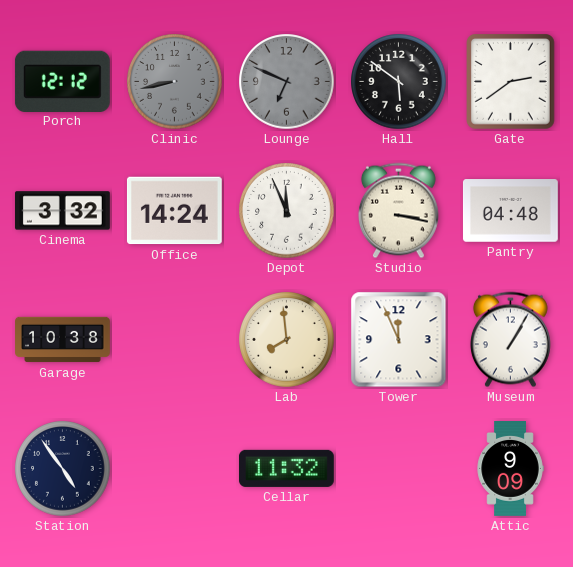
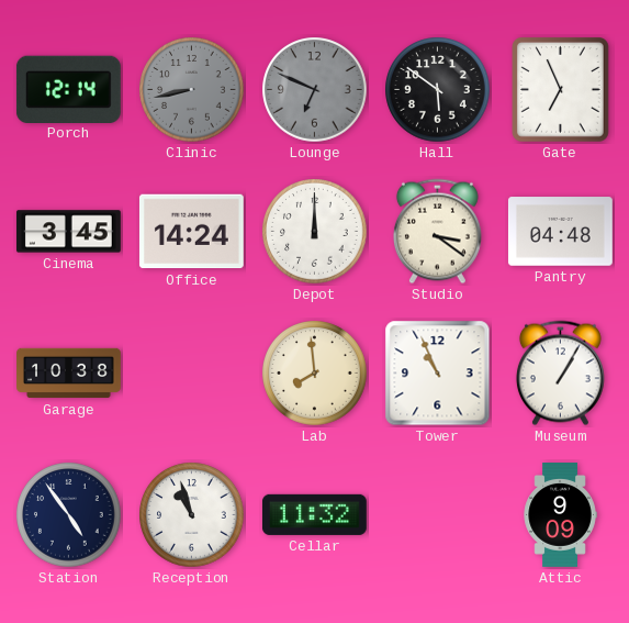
Porch: 12:12 -> 12:14
Gate: 2:39 -> 6:56
Cinema: 3:32 -> 3:45
Depot: 11:56 -> 12:00
Studio: 3:17 -> 3:21
Tower: 11:56 -> 10:56
Reception: none -> 10:57
